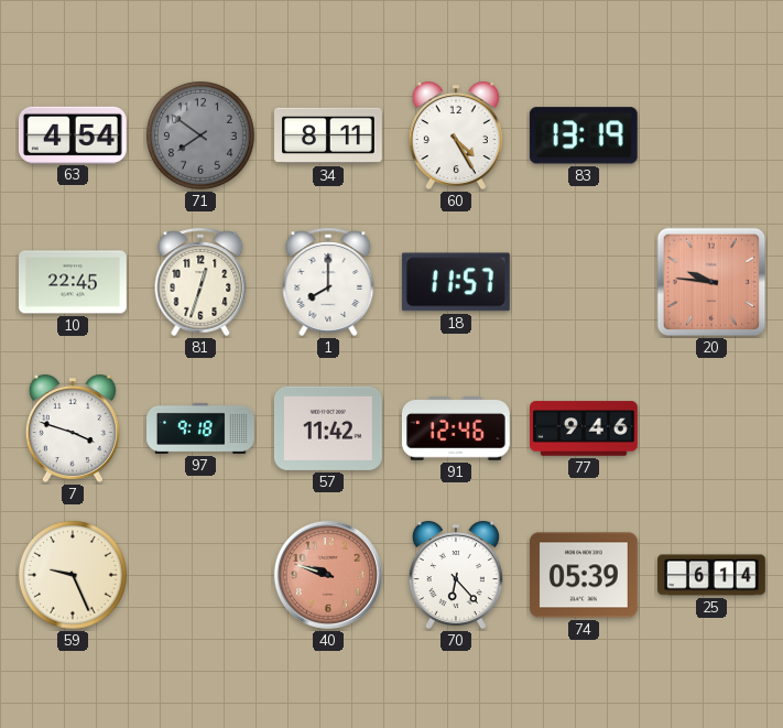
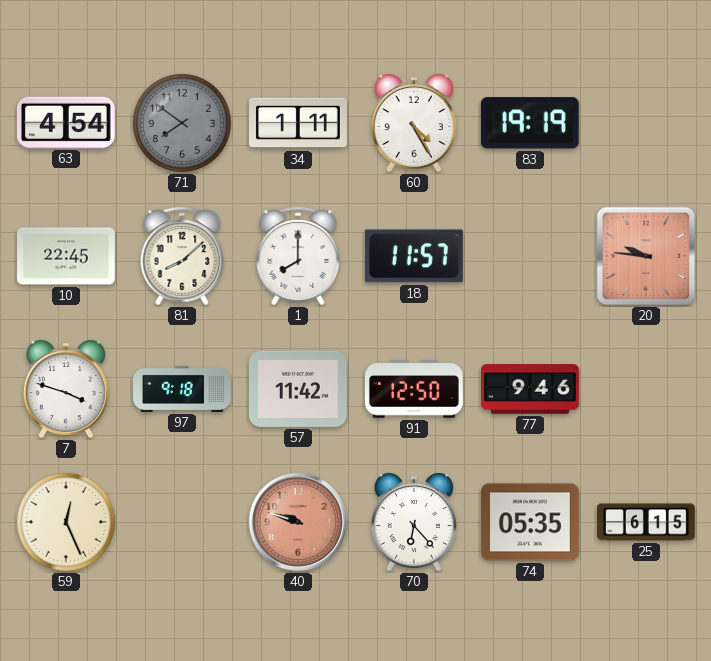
34: 8:11 -> 1:11
83: 13:19 -> 19:19
81: 12:33 -> 8:08
91: 12:46 -> 12:50
59: 9:26 -> 12:26
74: 05:39 -> 05:35
25: 6:14 -> 6:15
